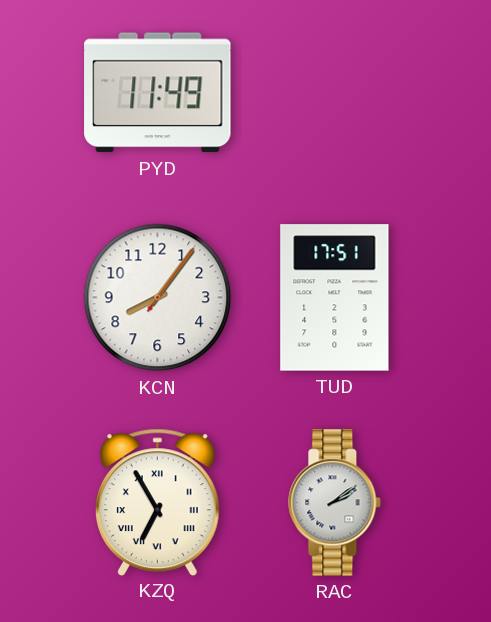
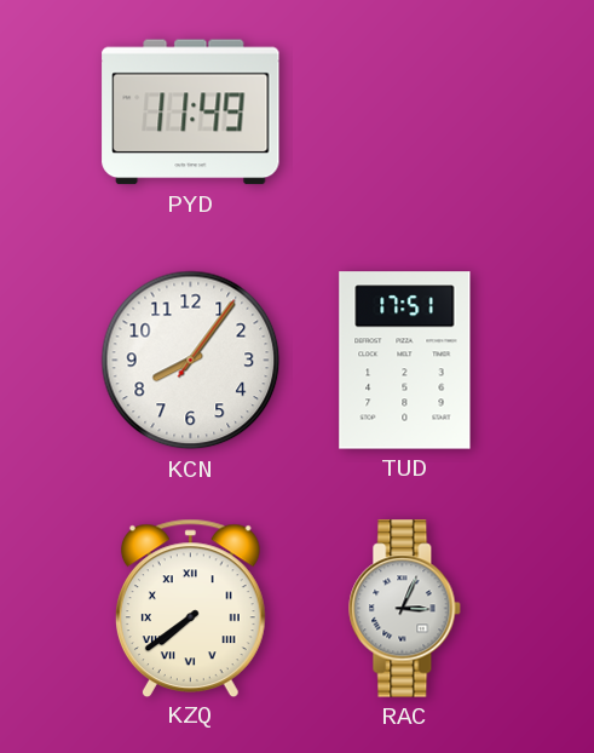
KZQ: 6:55 -> 7:39
RAC: 2:09 -> 3:04
